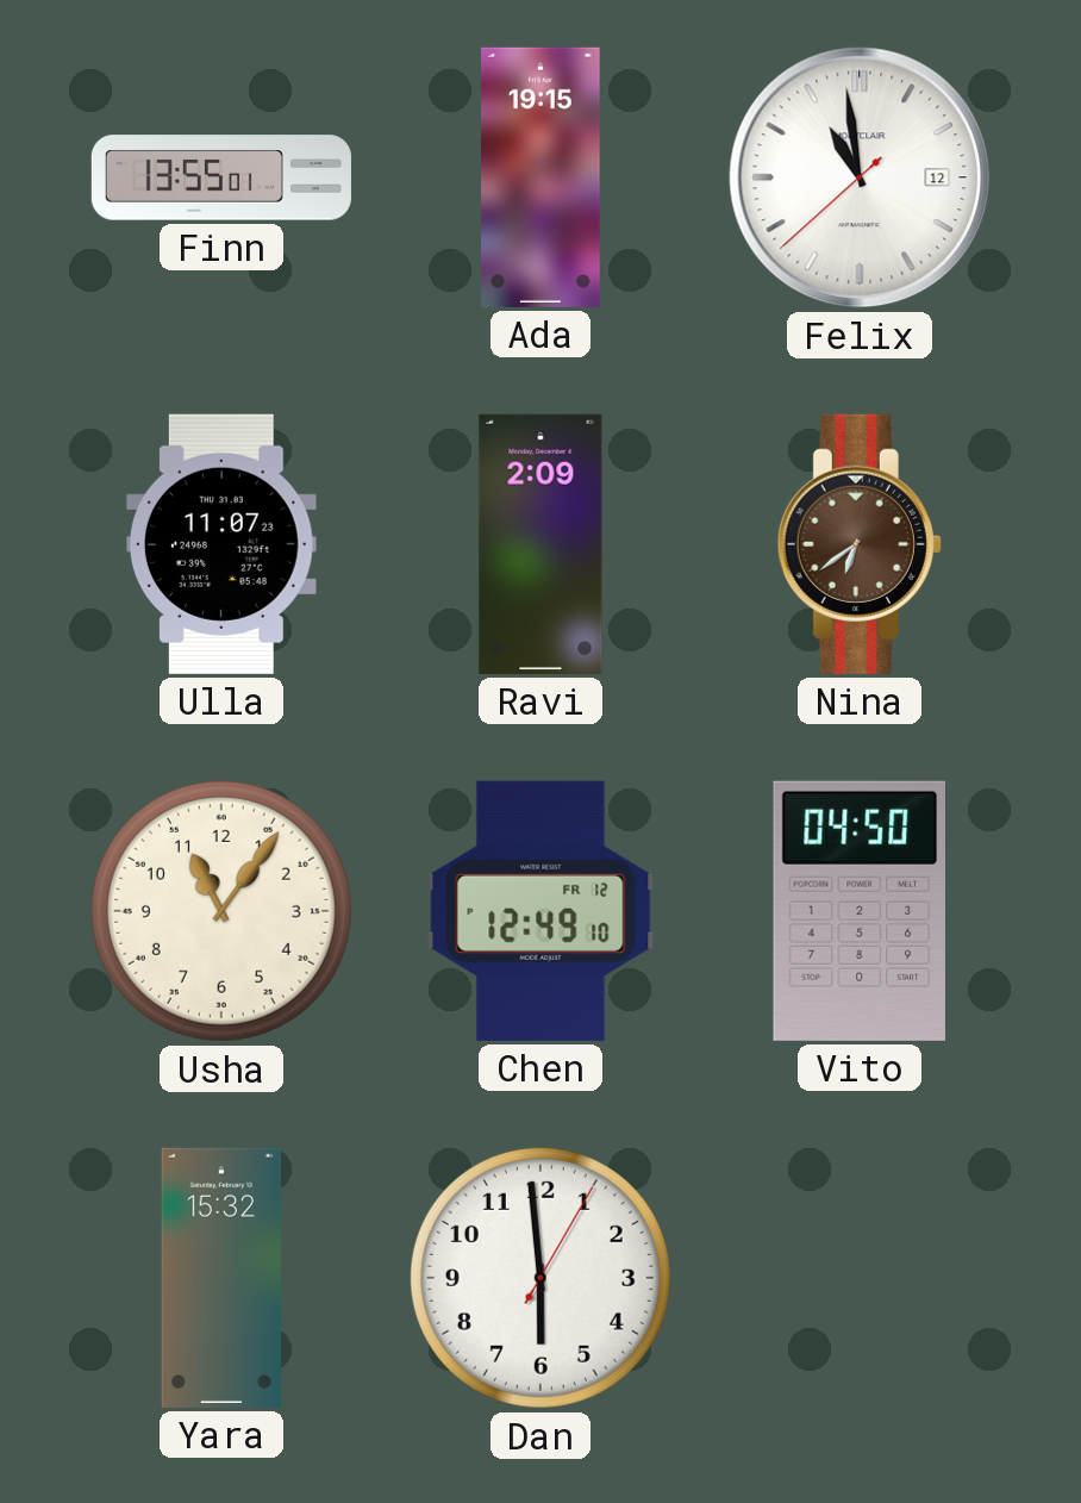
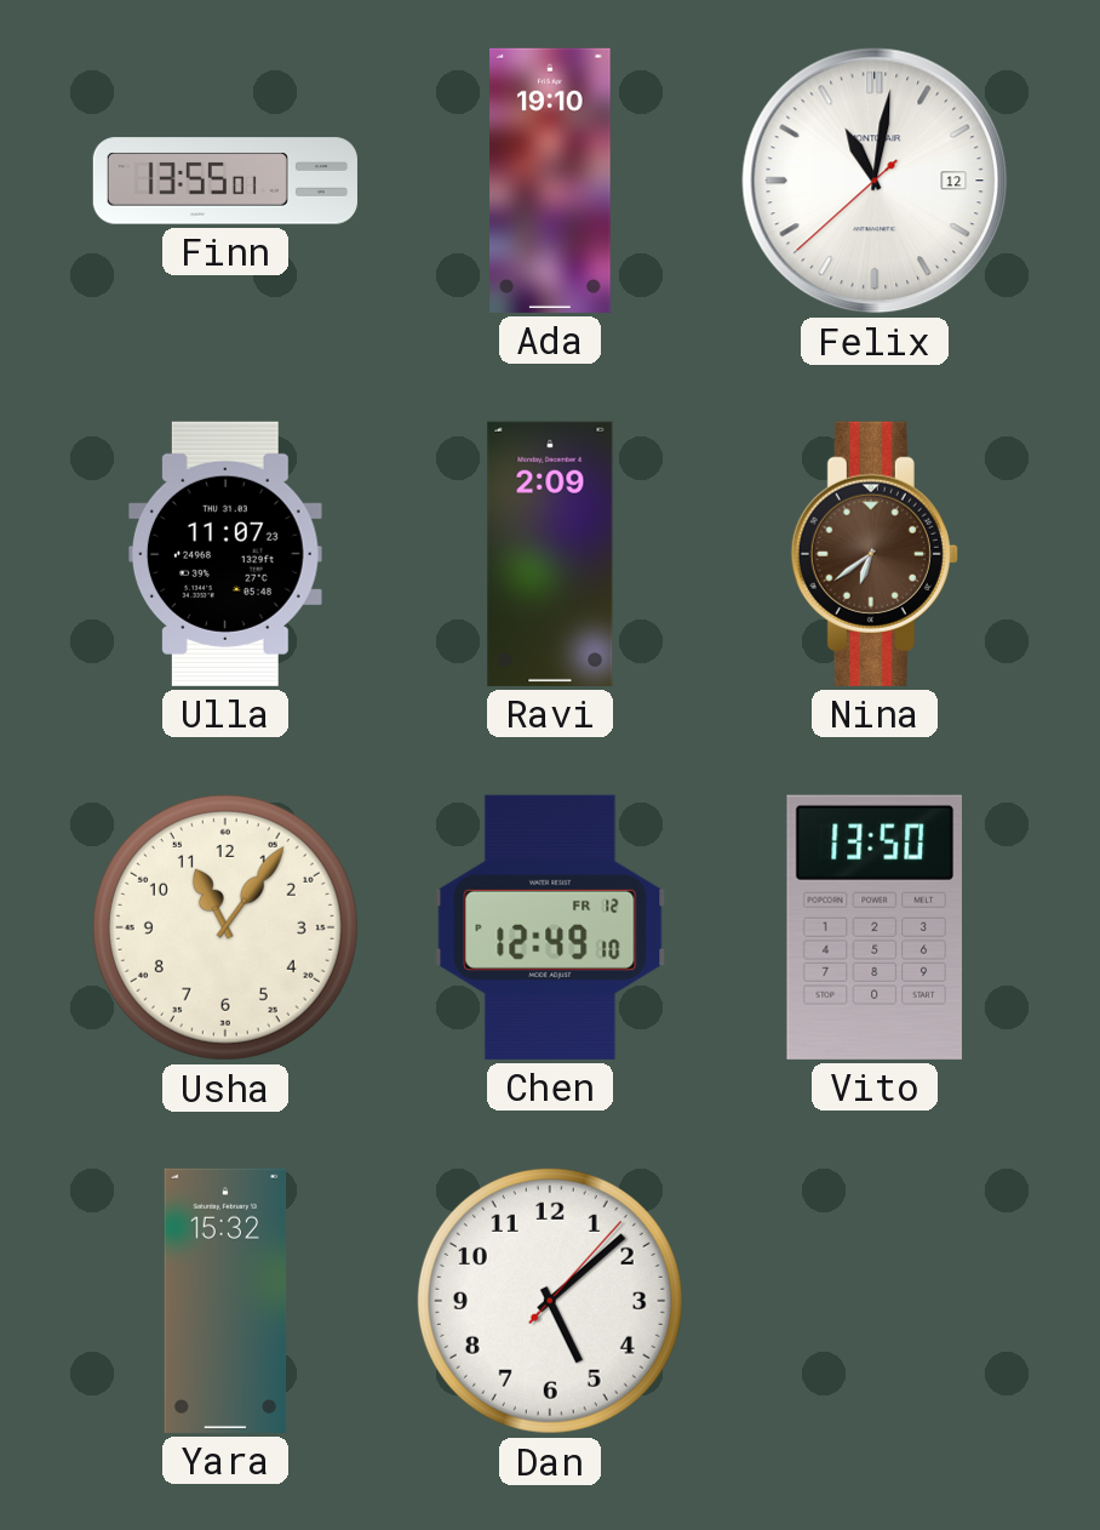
Ada: 19:15 -> 19:10
Felix: 10:58 -> 11:01
Vito: 04:50 -> 13:50
Dan: 5:59 -> 5:08
